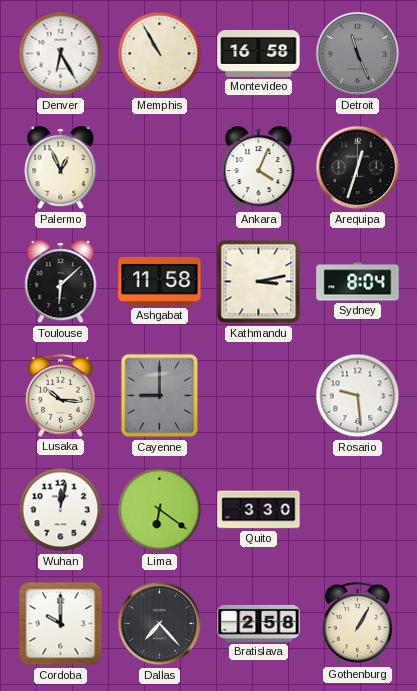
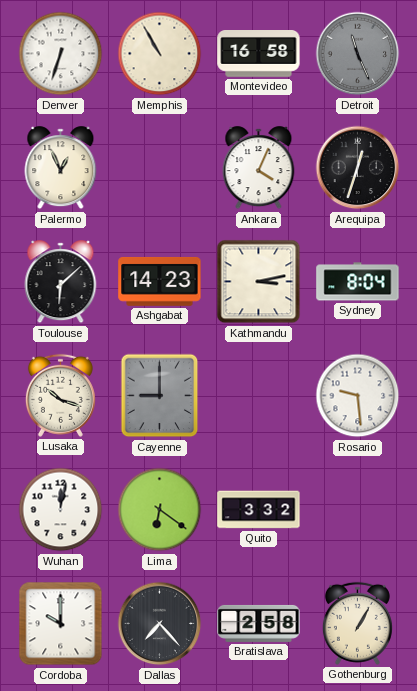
Denver: 6:25 -> 6:33
Ashgabat: 11:58 -> 14:23
Lusaka: 10:16 -> 10:18
Quito: 3:30 -> 3:32
